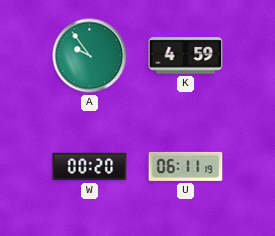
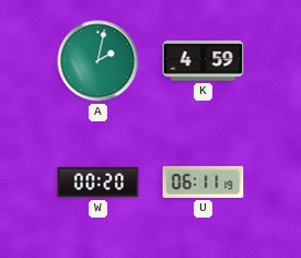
A: 9:54 -> 2:02
